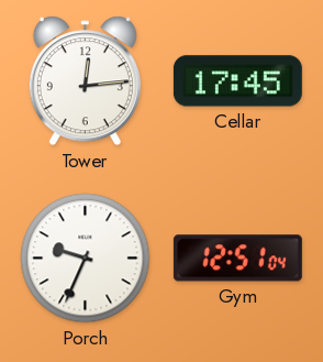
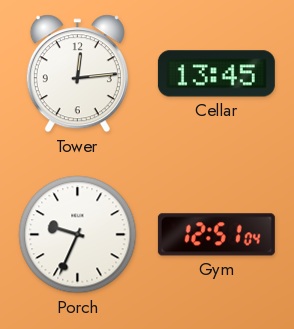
Cellar: 17:45 -> 13:45
